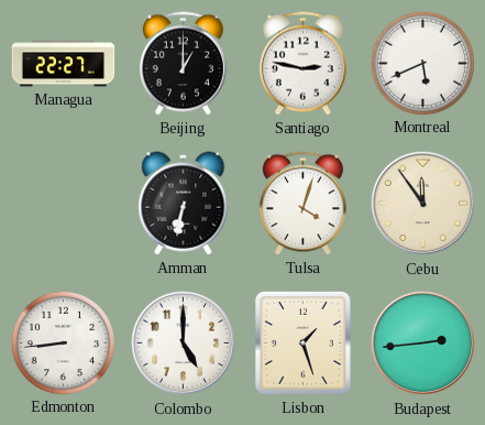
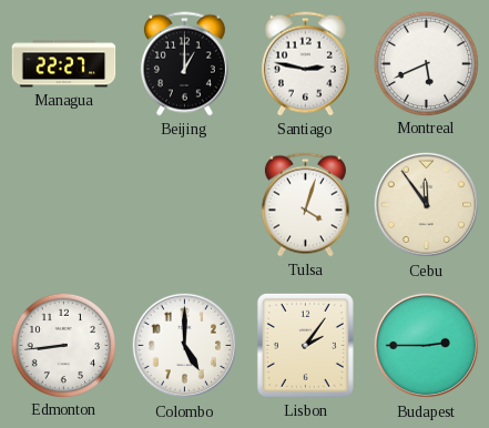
Amman: 6:32 -> none
Lisbon: 1:27 -> 2:06
Budapest: 2:44 -> 2:45
